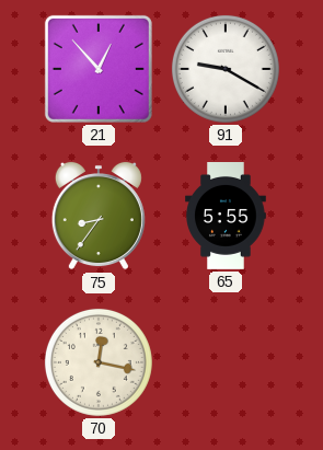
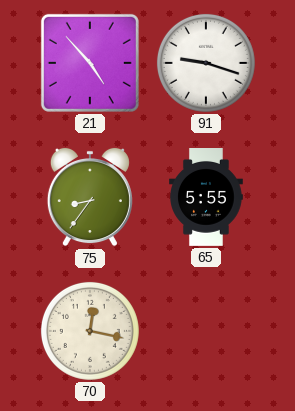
21: 12:53 -> 4:53
91: 9:20 -> 9:18
